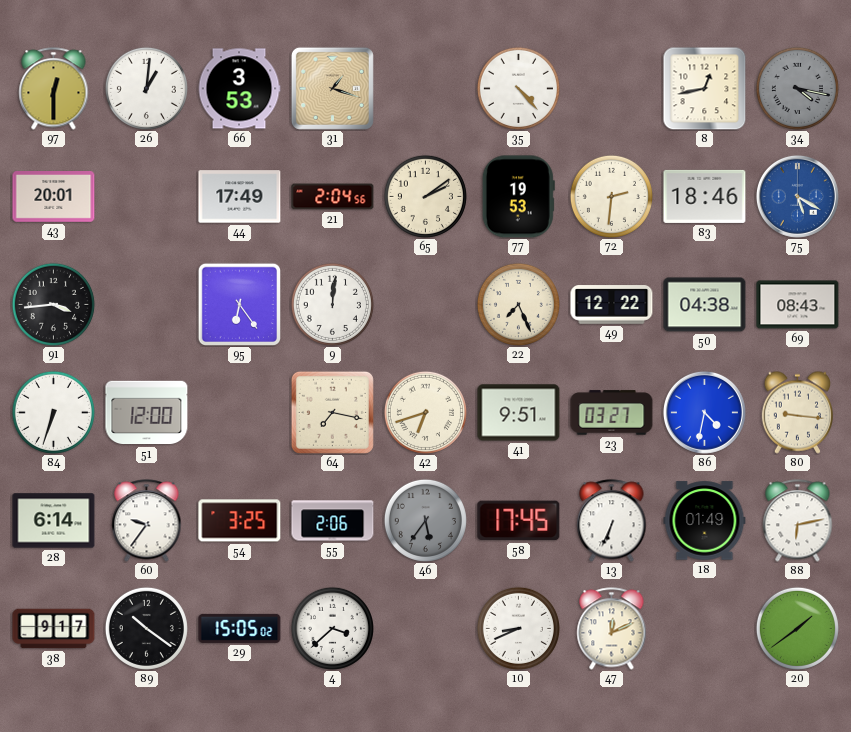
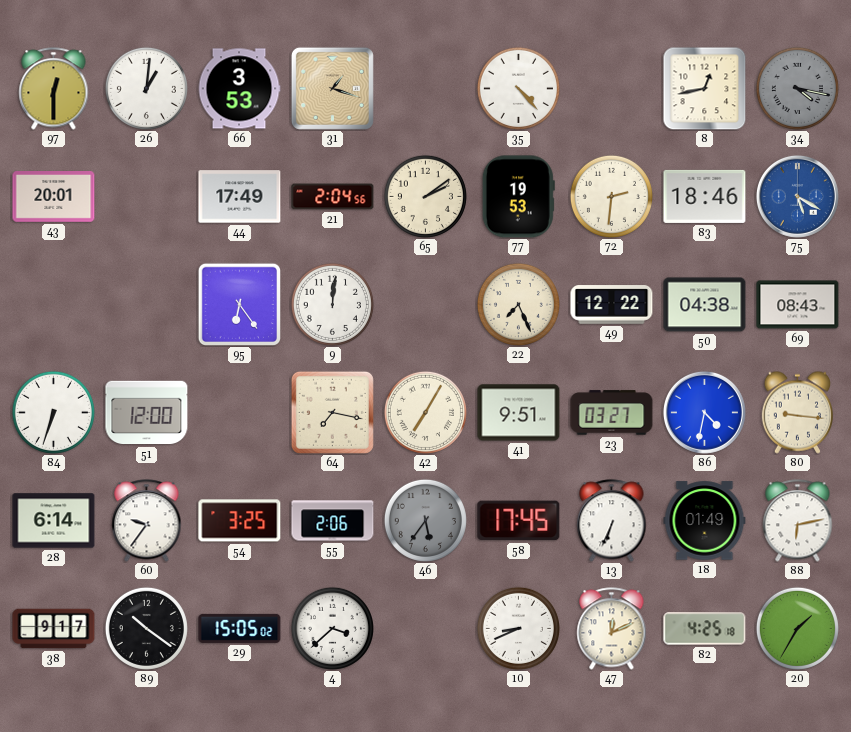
91: 3:44 -> none
42: 6:42 -> 7:05
82: none -> 4:25
20: 1:39 -> 1:35
